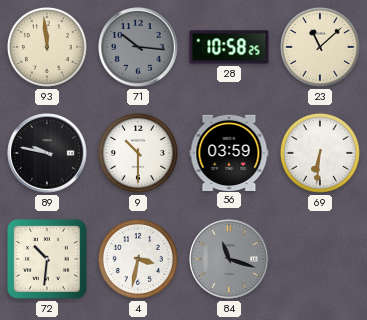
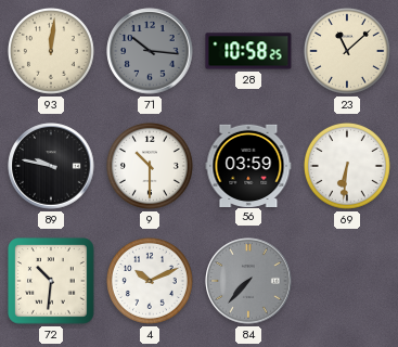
93: 11:59 -> 12:01
4: 3:32 -> 10:11
84: 11:18 -> 7:37
